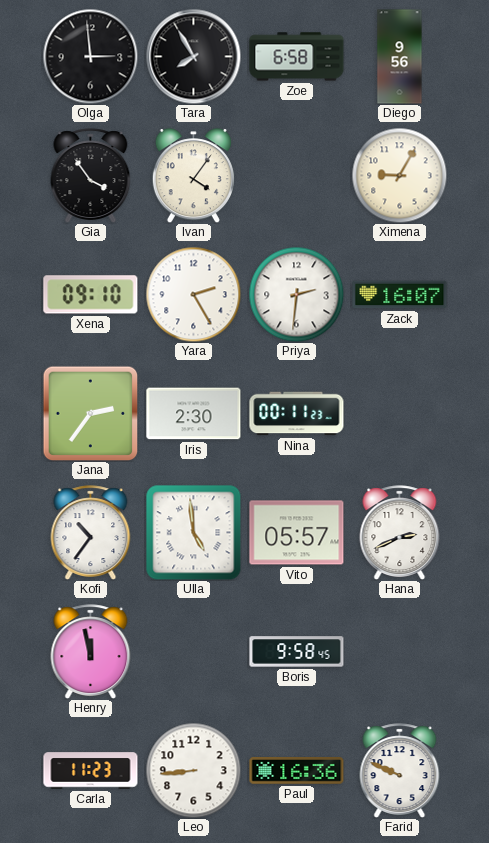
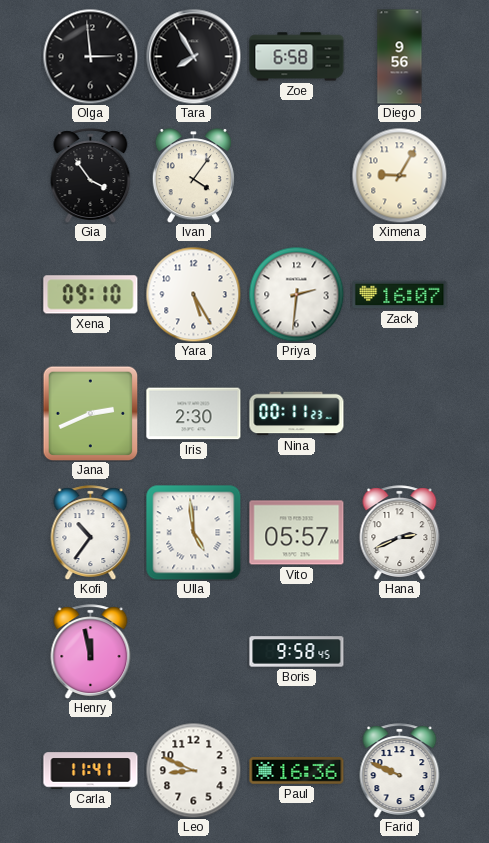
Yara: 2:25 -> 5:25
Jana: 2:36 -> 2:41
Carla: 11:23 -> 11:41
Leo: 8:44 -> 8:49
